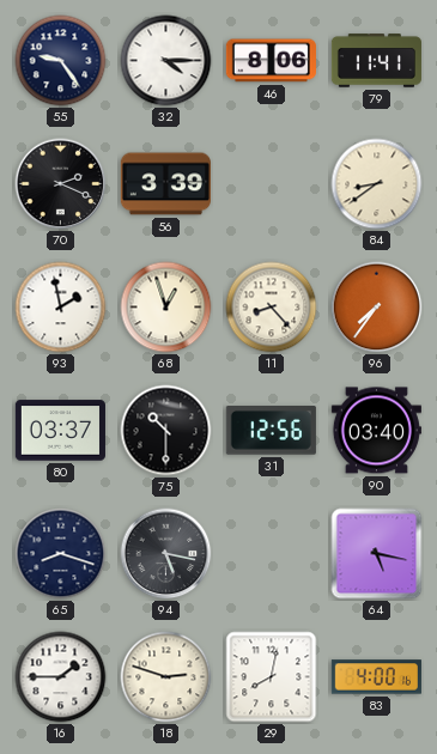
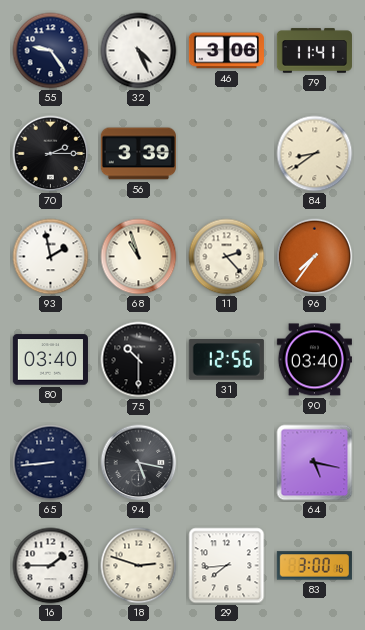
32: 4:15 -> 4:26
46: 8:06 -> 3:06
70: 2:19 -> 2:15
68: 12:57 -> 10:57
11: 8:23 -> 2:23
80: 03:37 -> 03:40
65: 8:18 -> 8:44
29: 8:02 -> 7:44
83: 4:00 -> 3:00
